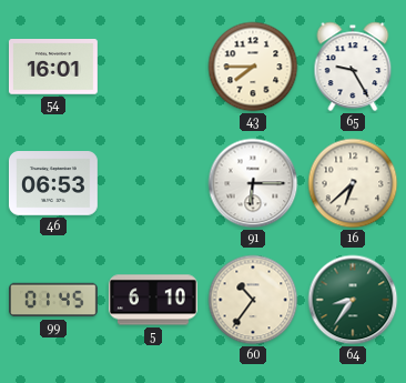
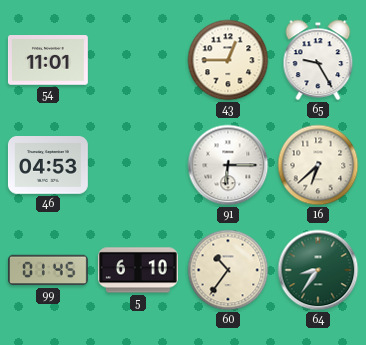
54: 16:01 -> 11:01
43: 7:45 -> 12:45
46: 06:53 -> 04:53
